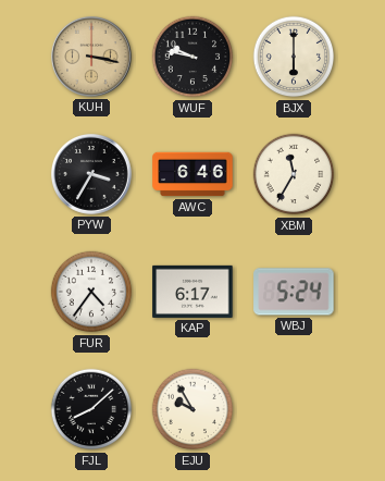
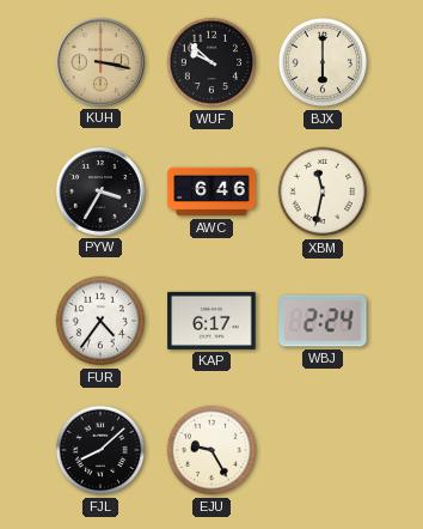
WUF: 9:47 -> 9:52
XBM: 11:35 -> 11:32
WBJ: 5:24 -> 2:24
EJU: 9:55 -> 9:25
